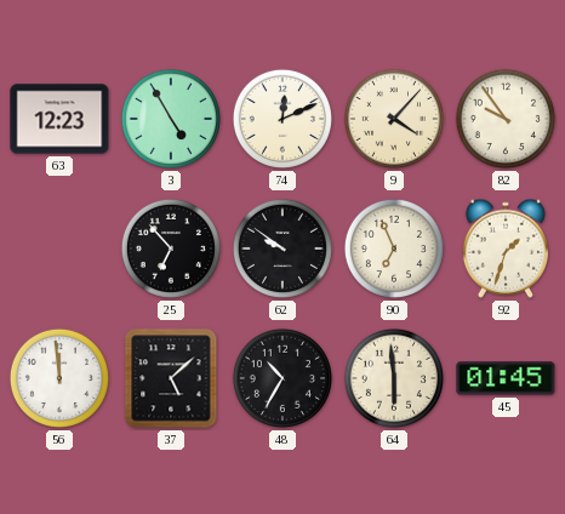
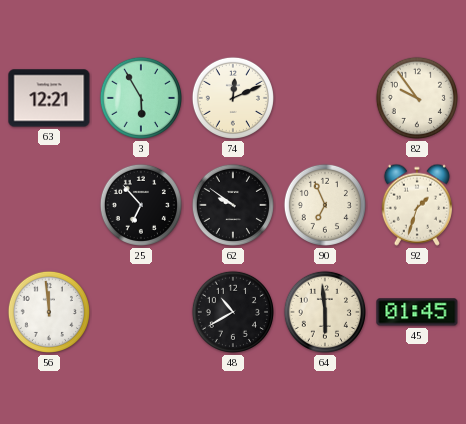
63: 12:23 -> 12:21
3: 4:55 -> 5:55
9: 4:07 -> none
37: 5:08 -> none
48: 10:35 -> 10:40
